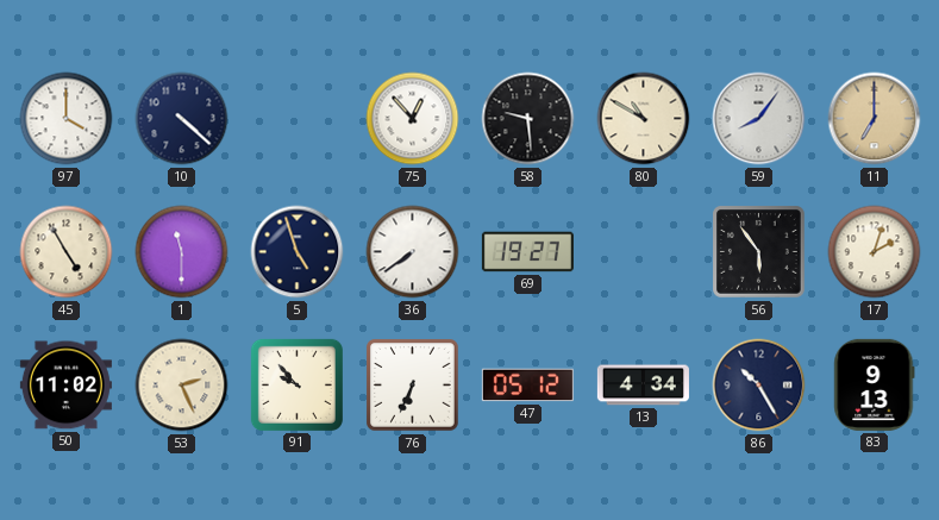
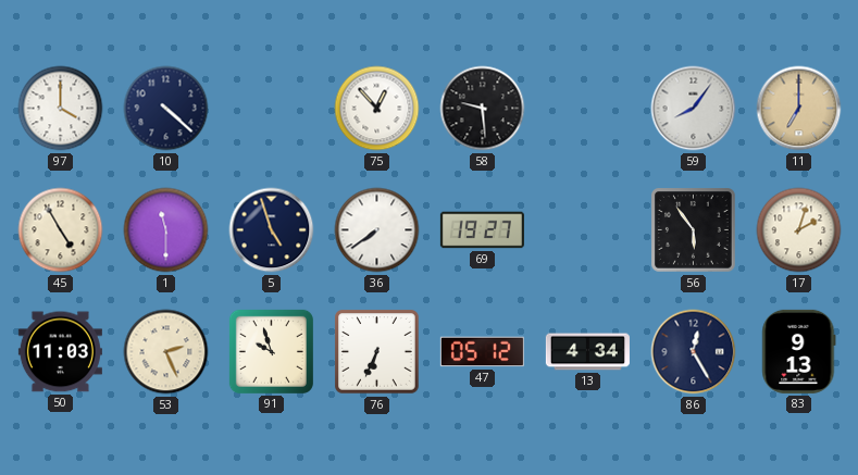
80: 10:50 -> none
50: 11:02 -> 11:03
91: 9:53 -> 9:57
86: 10:25 -> 12:25
